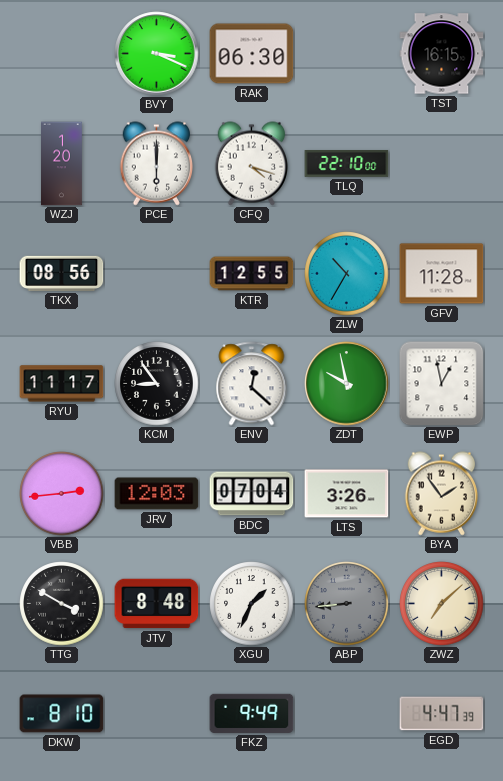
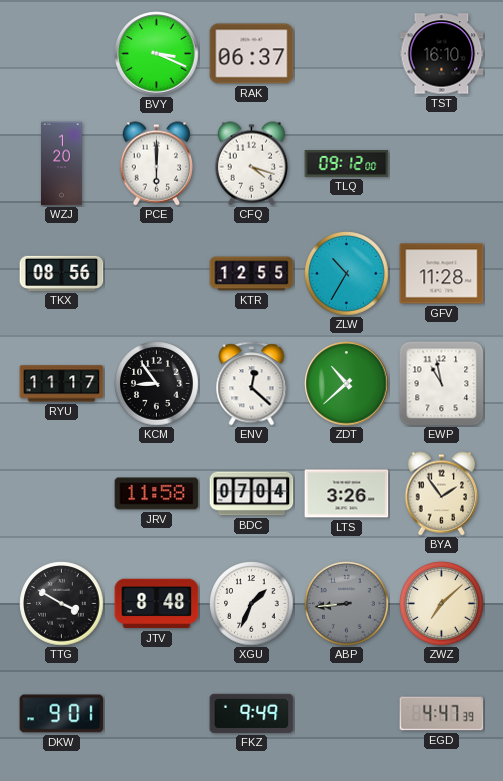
RAK: 06:30 -> 06:37
TST: 16:15 -> 16:10
TLQ: 22:10 -> 09:12
ZDT: 9:58 -> 10:38
EWP: 12:58 -> 10:58
VBB: 2:44 -> none
JRV: 12:03 -> 11:58
DKW: 8:10 -> 9:01
